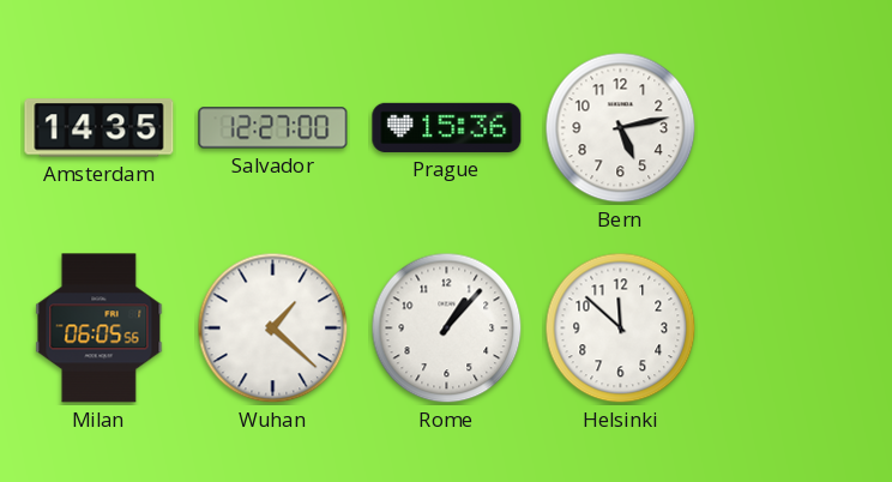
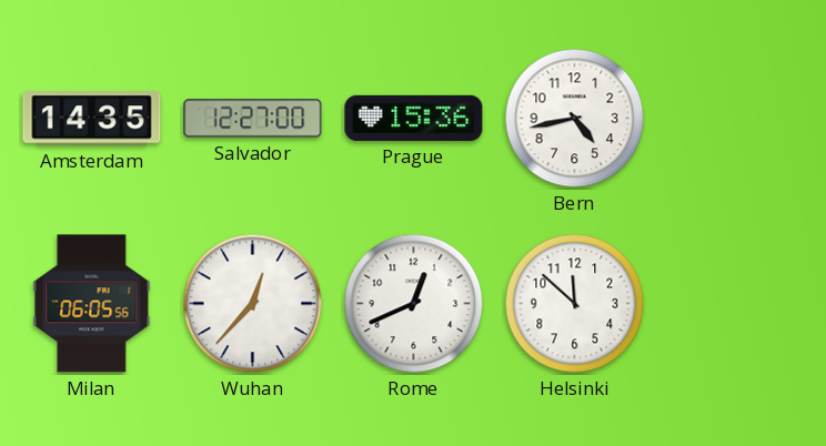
Bern: 5:13 -> 4:43
Wuhan: 1:22 -> 12:37
Rome: 1:07 -> 12:41
